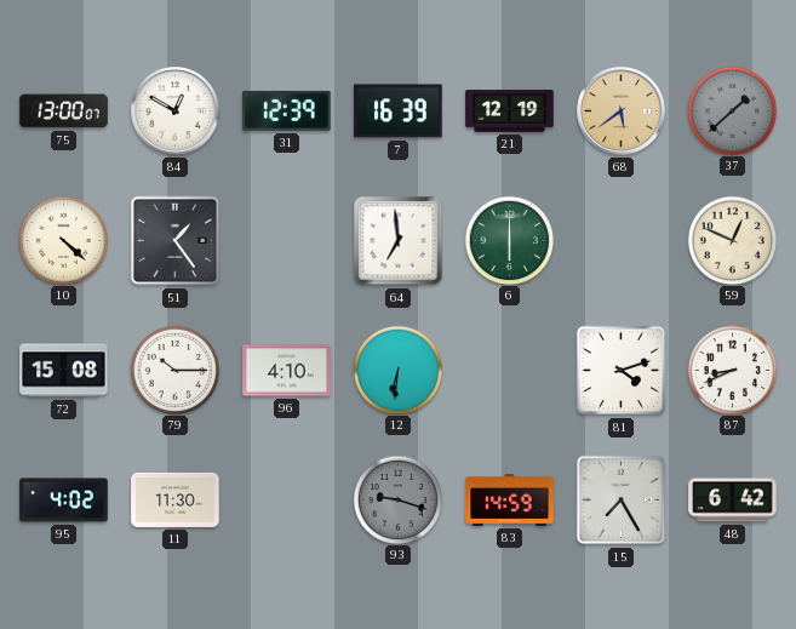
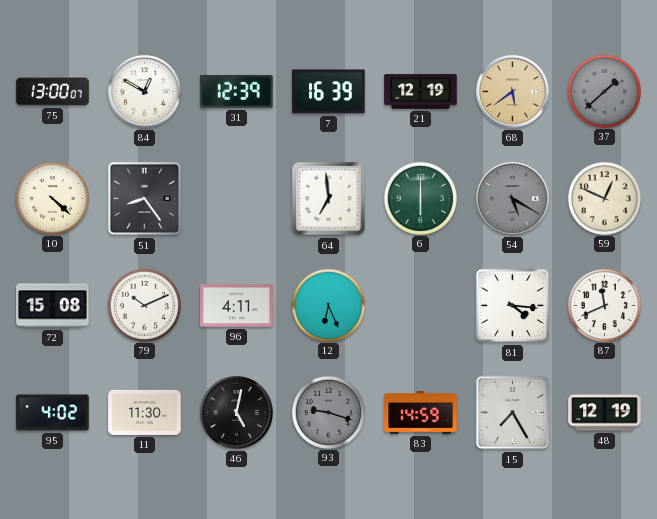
51: 1:24 -> 8:24
54: none -> 5:20
79: 10:15 -> 10:11
96: 4:10 -> 4:11
12: 6:31 -> 6:26
81: 4:12 -> 4:16
87: 8:41 -> 11:41
46: none -> 5:02
48: 6:42 -> 12:19
